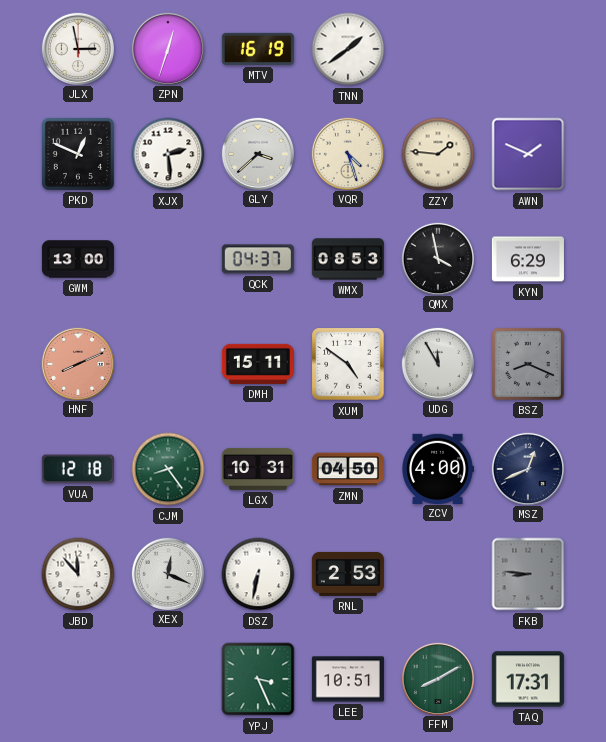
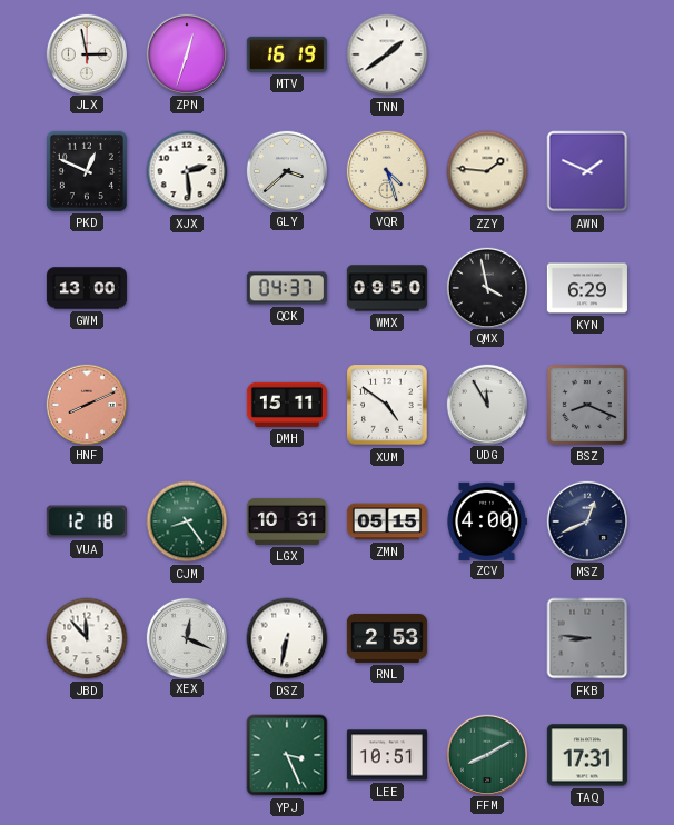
WMX: 08:53 -> 09:50
ZMN: 04:50 -> 05:15
